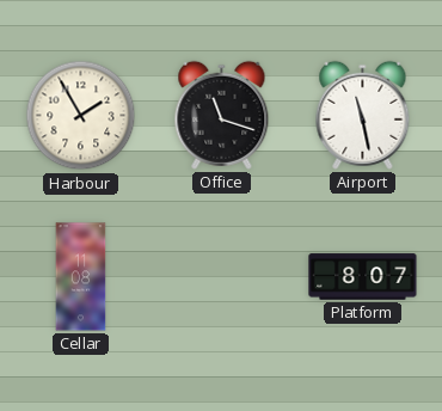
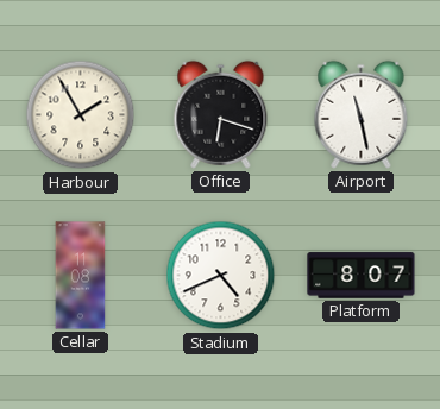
Office: 11:18 -> 6:18
Stadium: none -> 4:41
